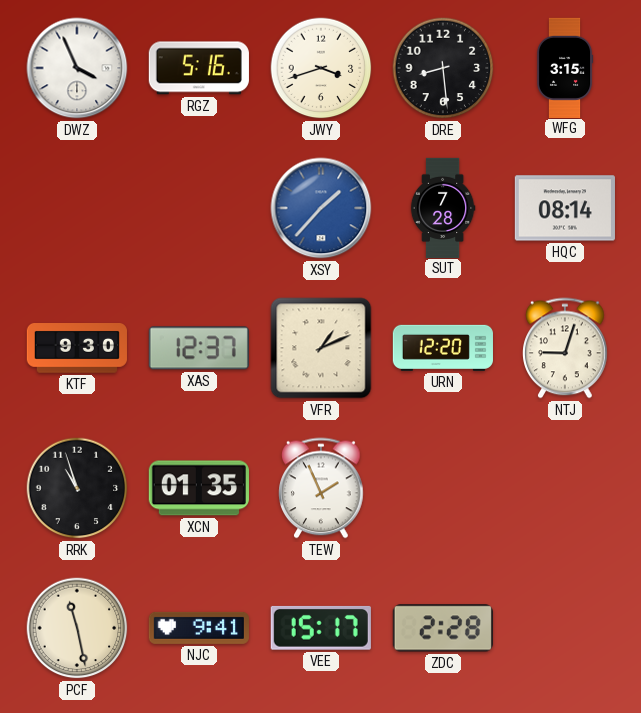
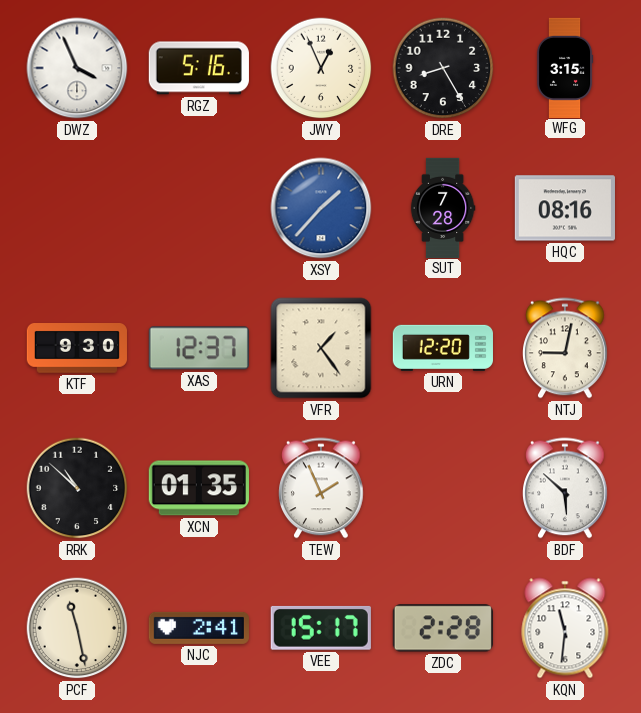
JWY: 3:42 -> 12:56
DRE: 8:29 -> 8:25
HQC: 08:14 -> 08:16
VFR: 1:11 -> 1:24
NTJ: 9:03 -> 9:02
RRK: 10:57 -> 10:52
BDF: none -> 5:52
NJC: 9:41 -> 2:41
KQN: none -> 11:31
